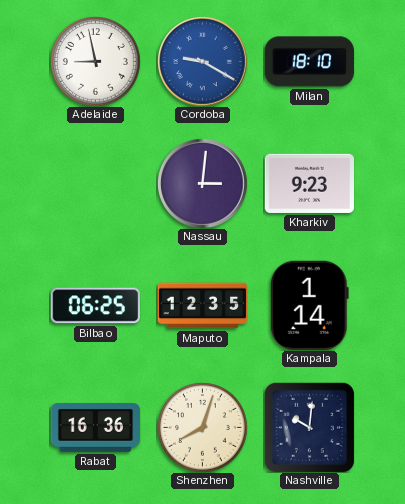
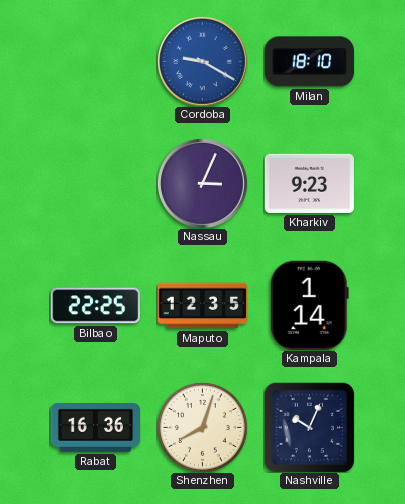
Adelaide: 8:58 -> none
Nassau: 3:01 -> 3:04
Bilbao: 06:25 -> 22:25
Nashville: 10:01 -> 10:04
